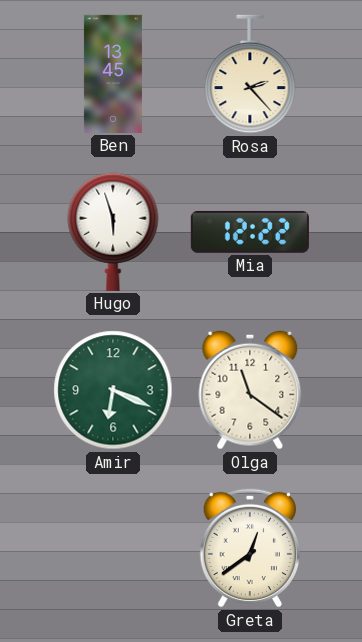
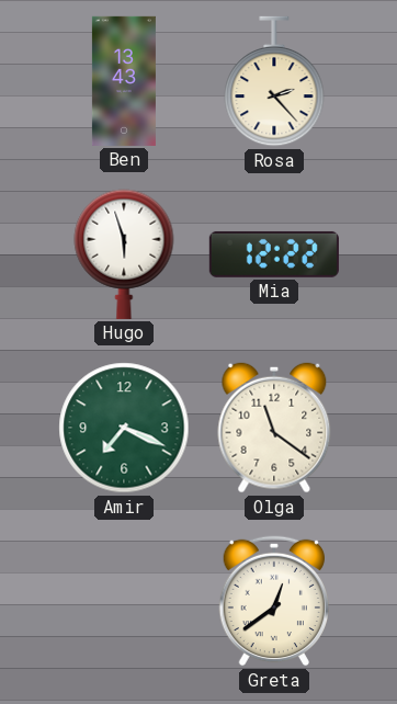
Ben: 13:45 -> 13:43
Amir: 6:19 -> 7:19
